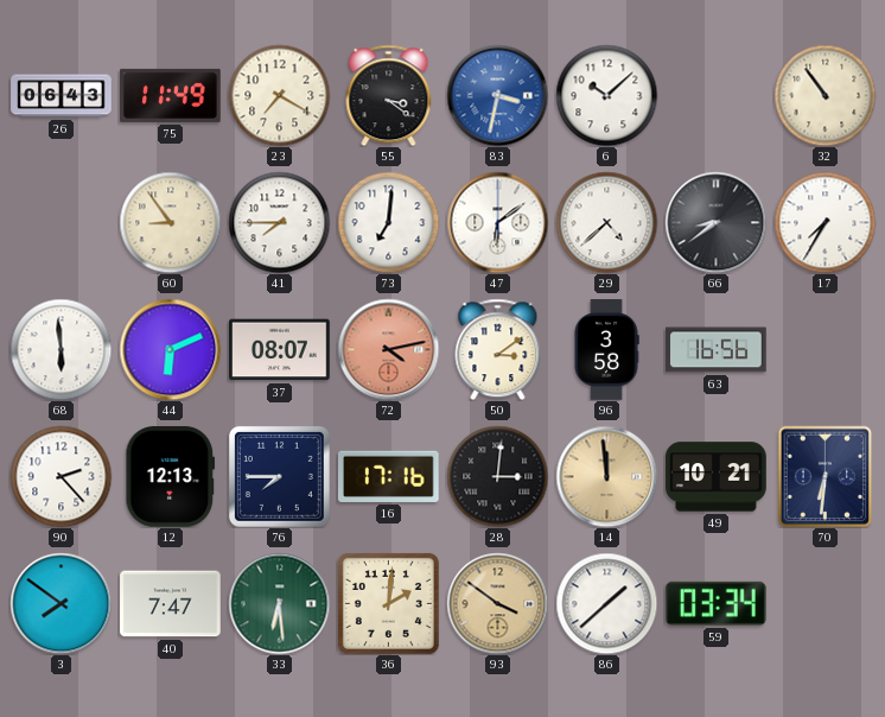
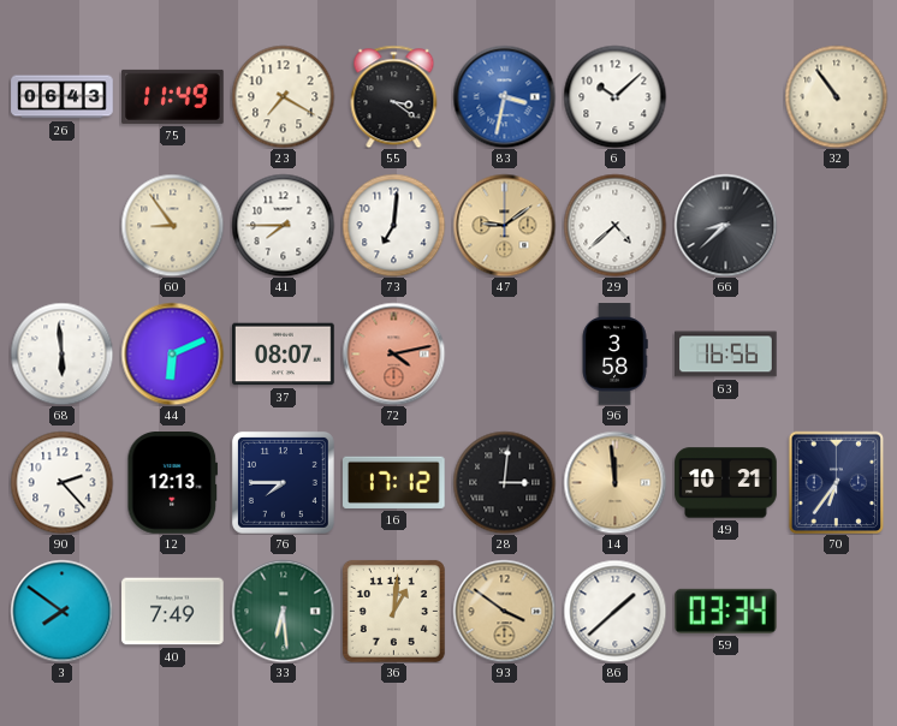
47: 6:09 -> 9:09
47 dial: white -> champagne
66: 8:39 -> 8:38
17: 7:35 -> none
50: 3:09 -> none
16: 17:16 -> 17:12
70: 6:31 -> 6:36
40: 7:47 -> 7:49
36: 2:01 -> 1:01
